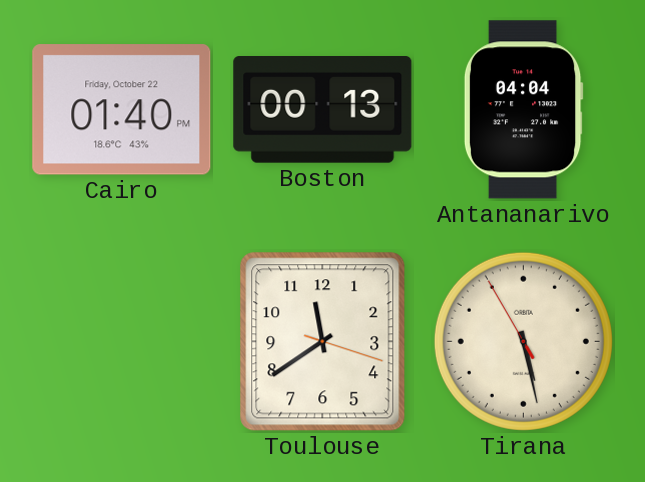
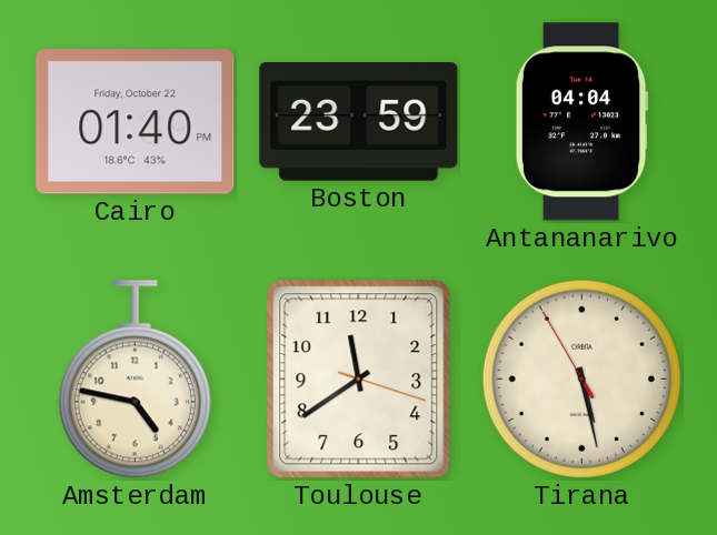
Boston: 00:13 -> 23:59
Amsterdam: none -> 4:47
